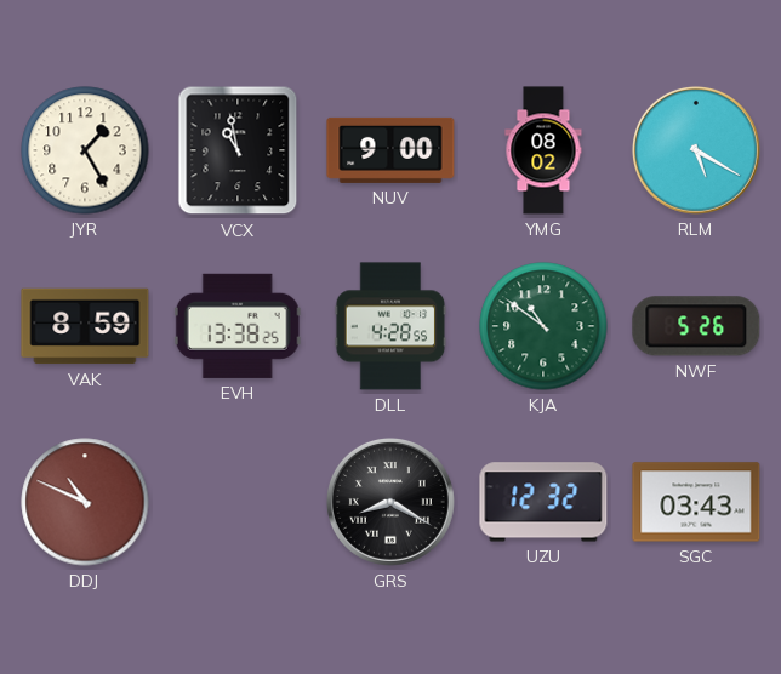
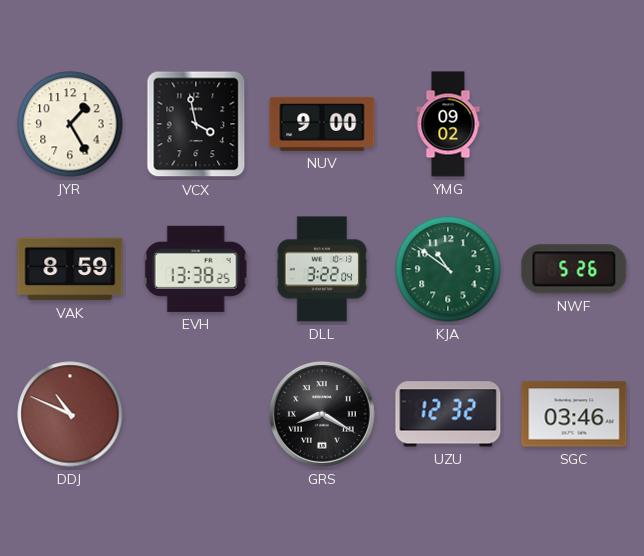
VCX: 10:58 -> 3:58
YMG: 08:02 -> 09:02
RLM: 5:20 -> none
DLL: 4:28 -> 3:22
SGC: 03:43 -> 03:46
